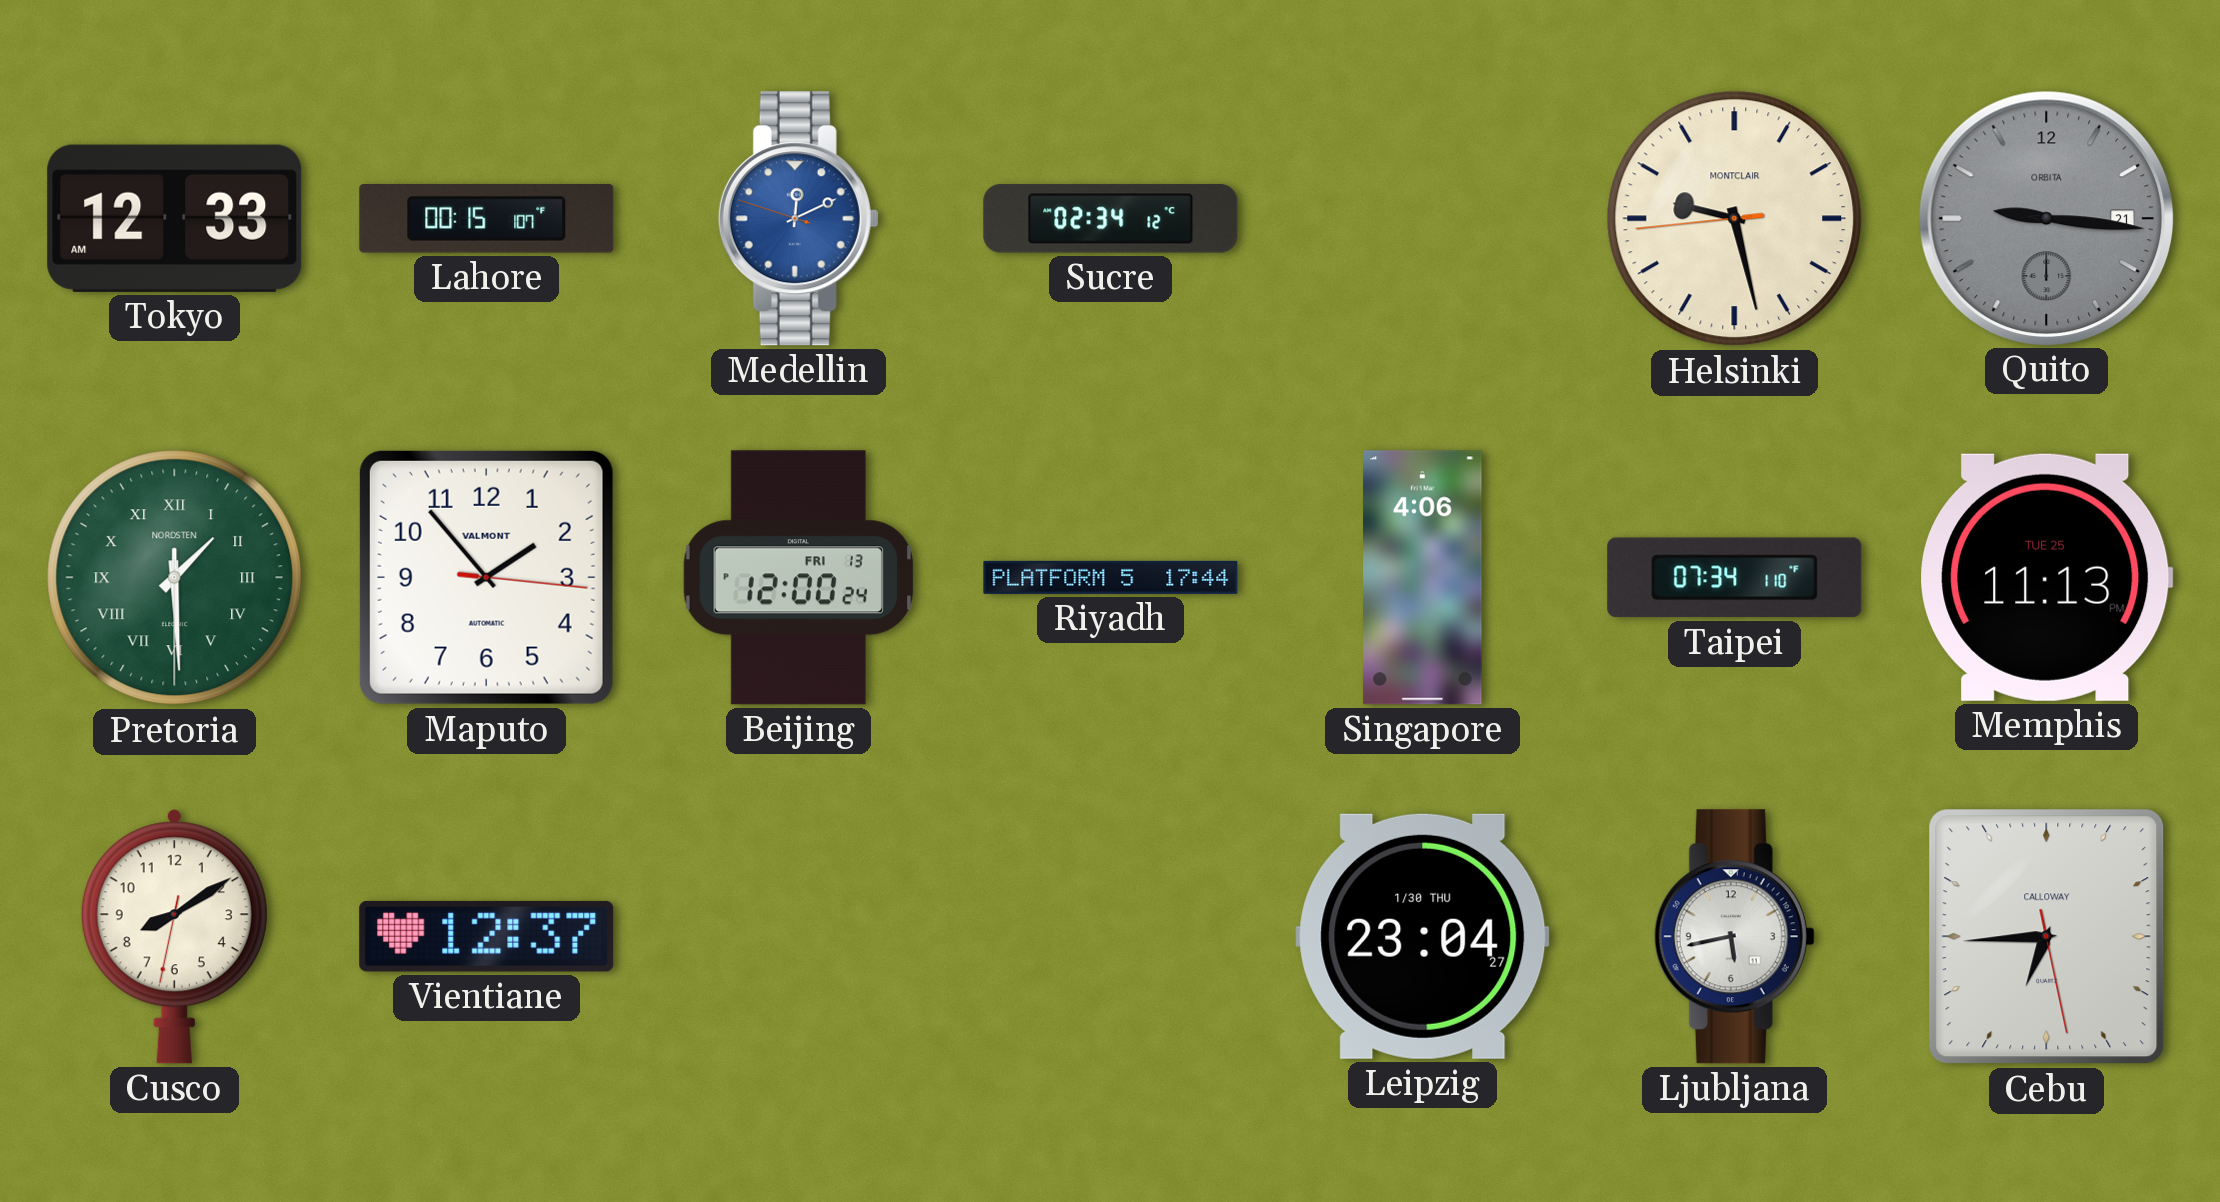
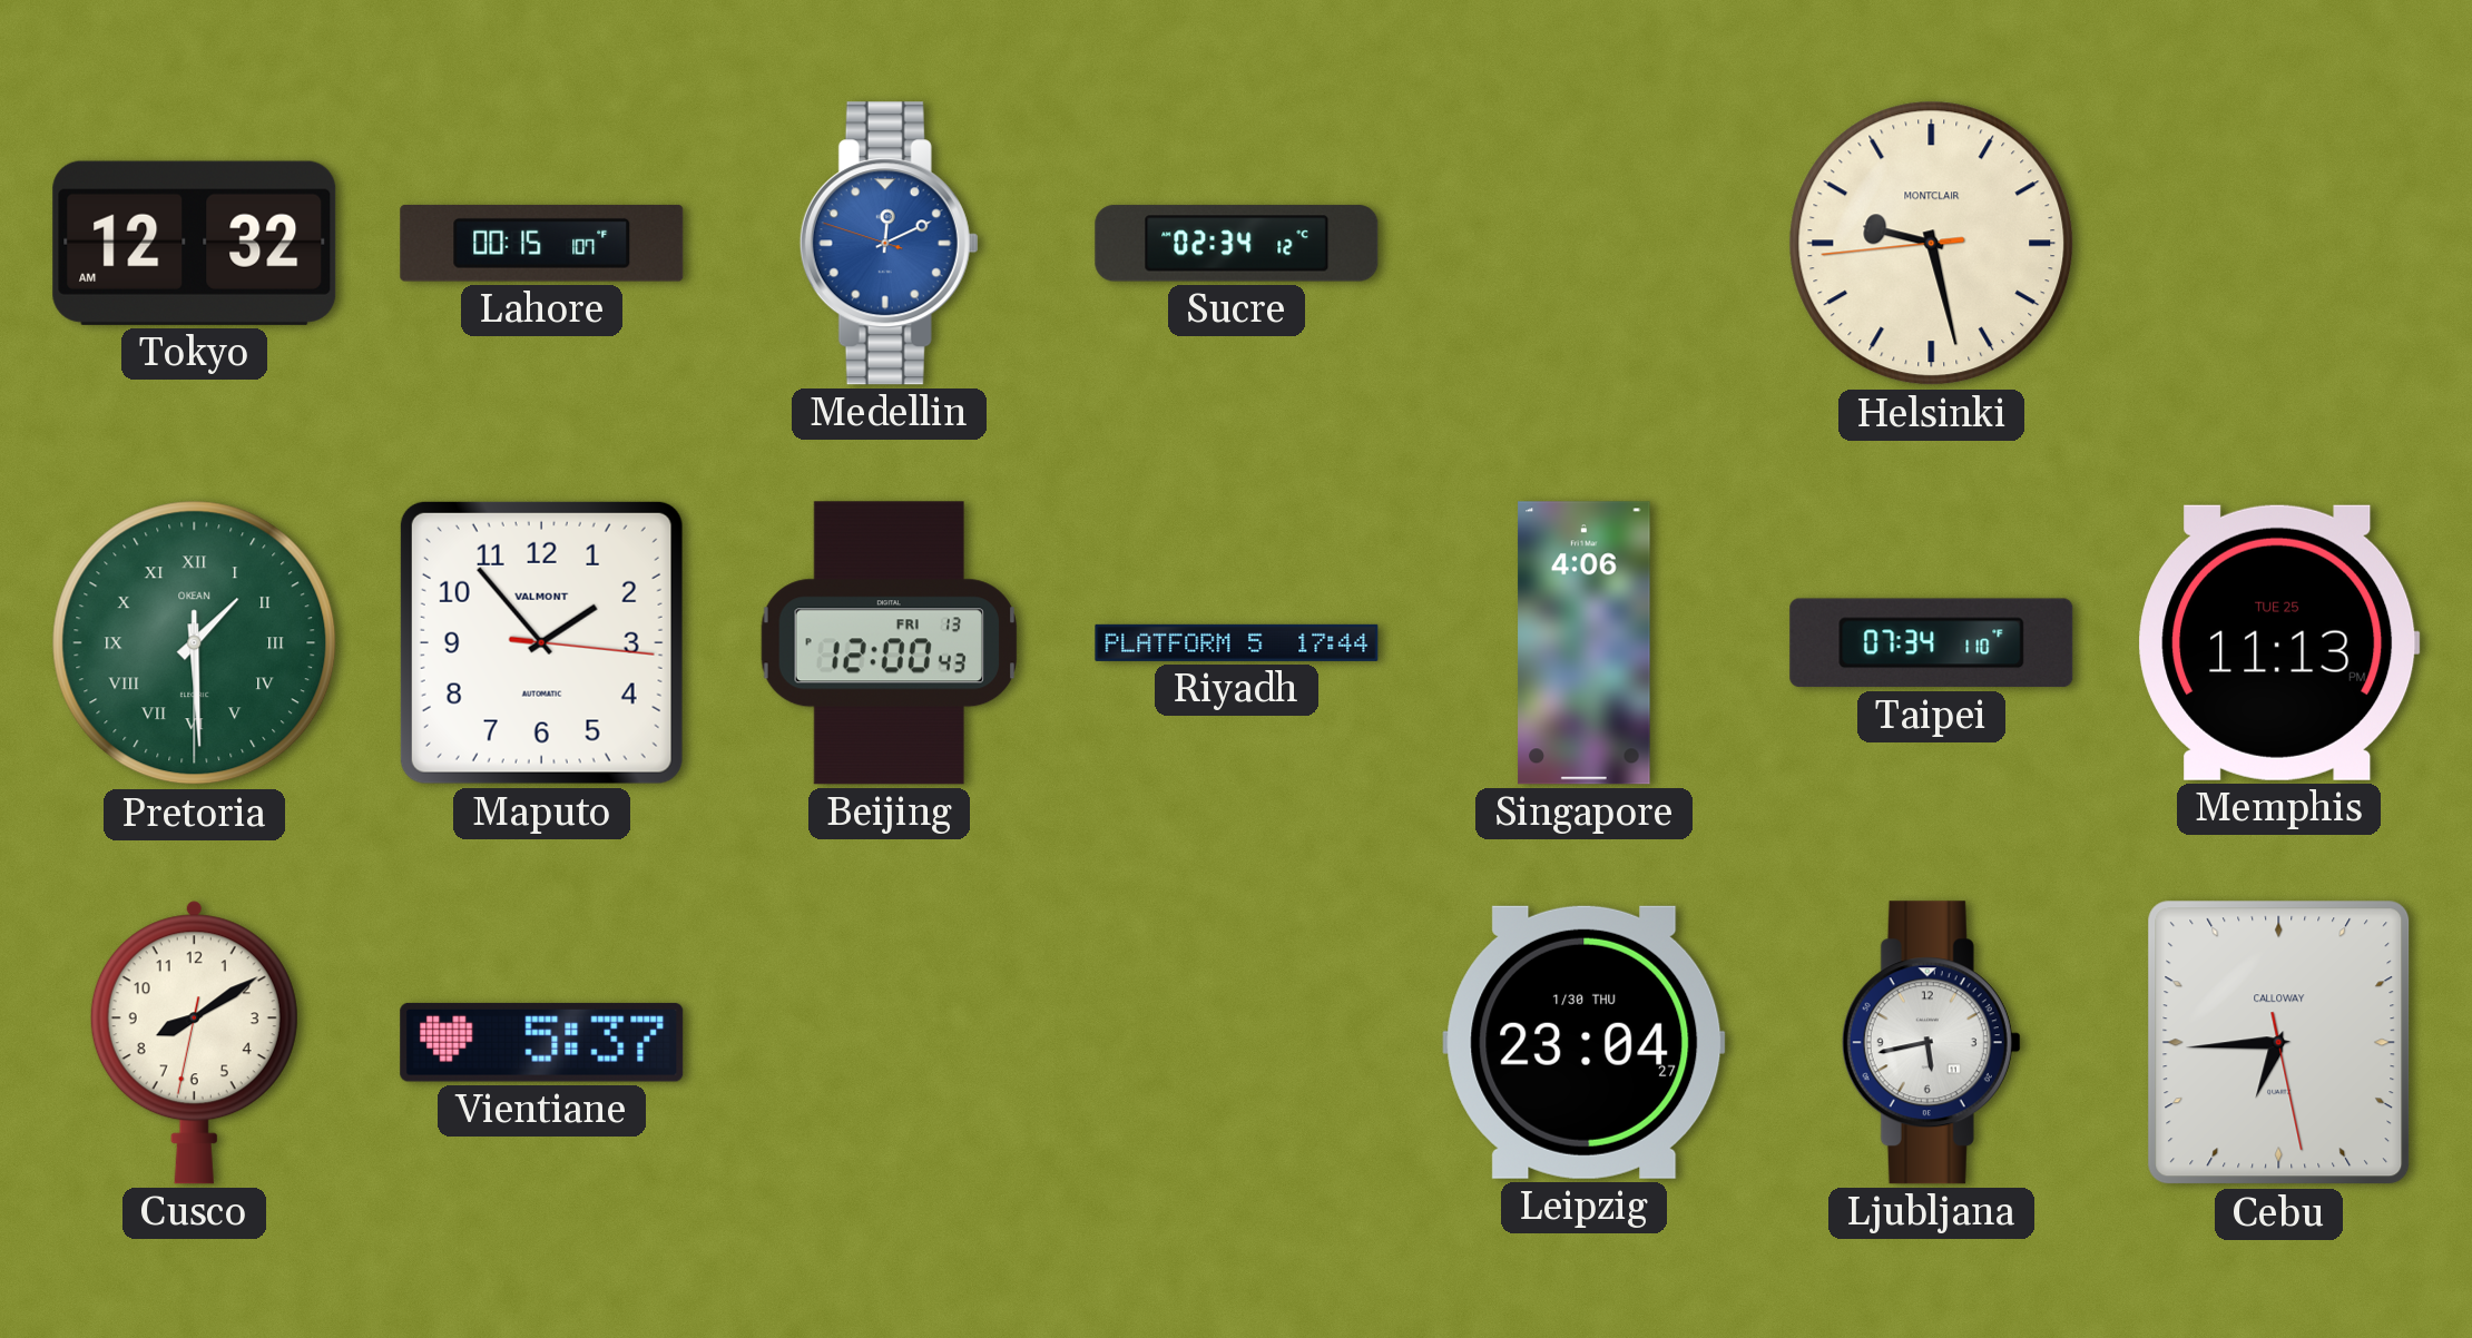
Tokyo: 12:33 -> 12:32
Quito: 9:16 -> none
Pretoria brand: NORDSTEN -> OKEAN
Beijing: 12:00:24 -> 12:00:43
Vientiane: 12:37 -> 5:37
